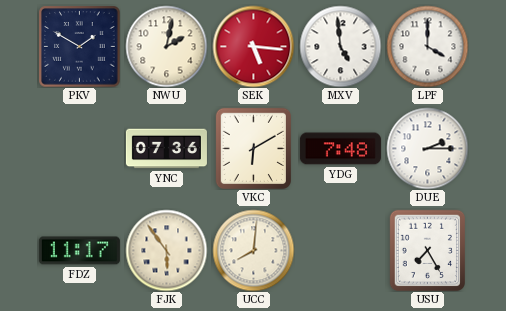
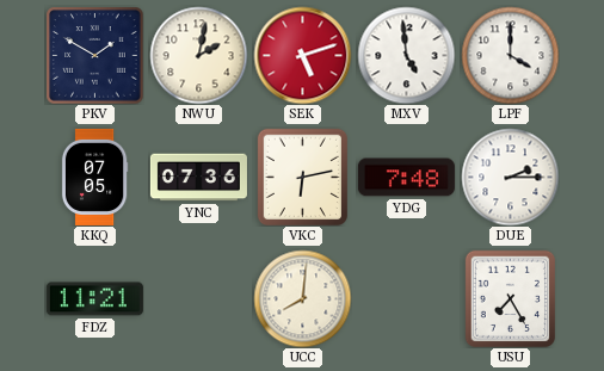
SEK: 5:16 -> 5:12
KKQ: none -> 07:05
VKC: 6:10 -> 6:13
FDZ: 11:17 -> 11:21
FJK: 5:54 -> none
